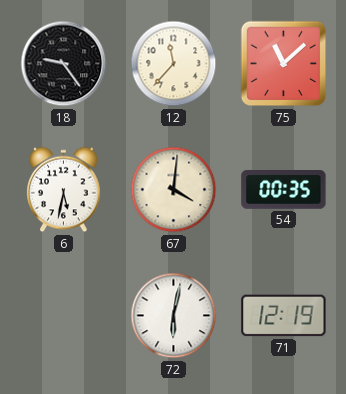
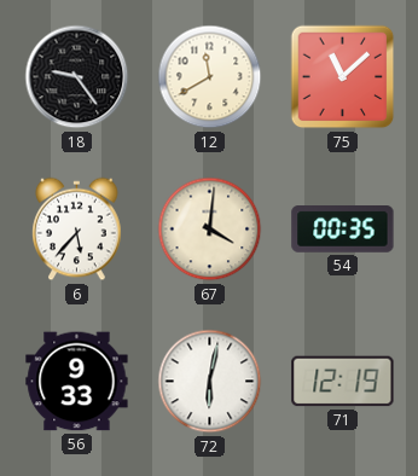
12: 11:37 -> 11:40
6: 5:32 -> 5:37
56: none -> 9:33
